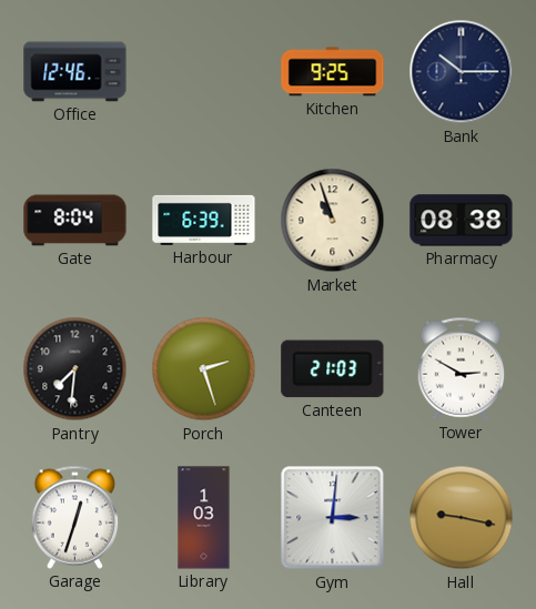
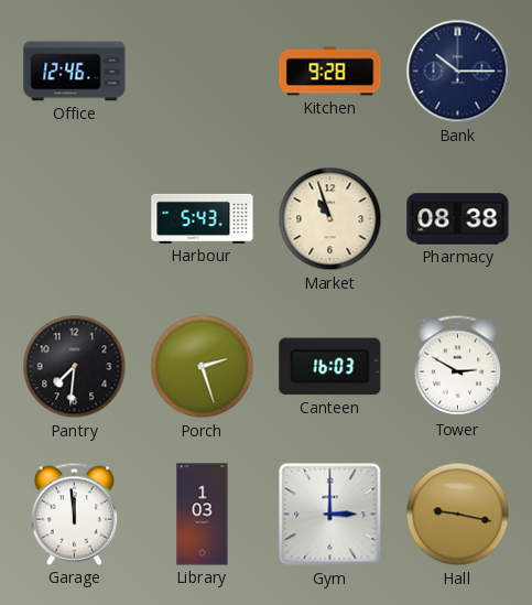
Kitchen: 9:25 -> 9:28
Gate: 8:04 -> none
Harbour: 6:39 -> 5:43
Canteen: 21:03 -> 16:03
Garage: 12:33 -> 11:59
Gym: 3:01 -> 3:00
